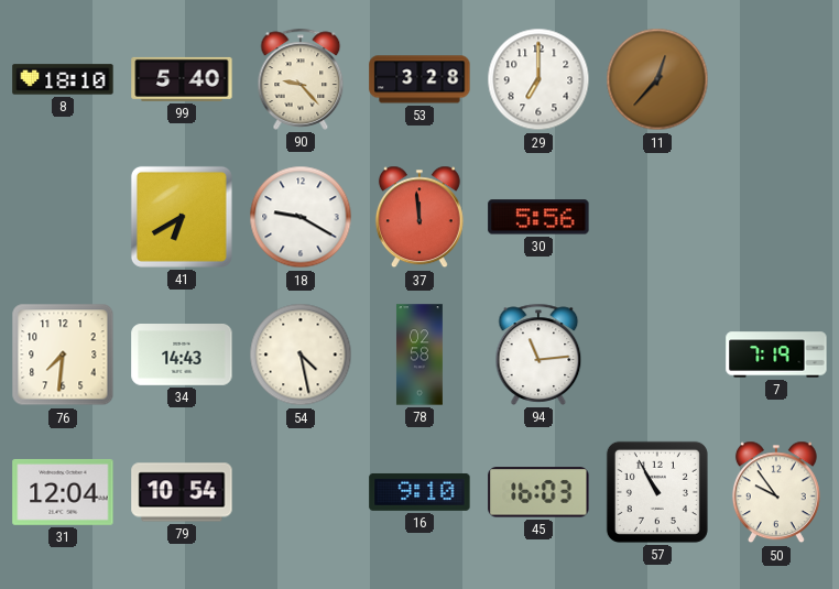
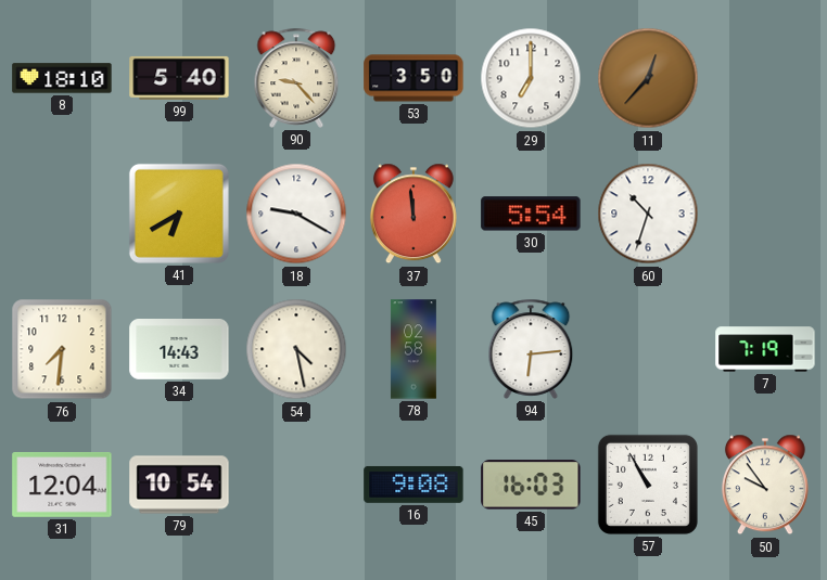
53: 3:28 -> 3:50
30: 5:56 -> 5:54
60: none -> 10:33
94: 11:14 -> 6:14
16: 9:10 -> 9:08
